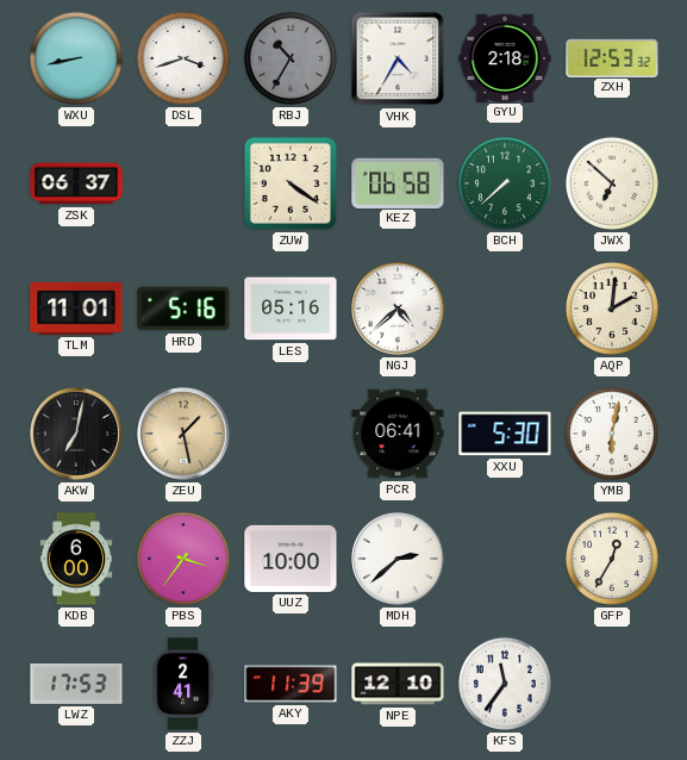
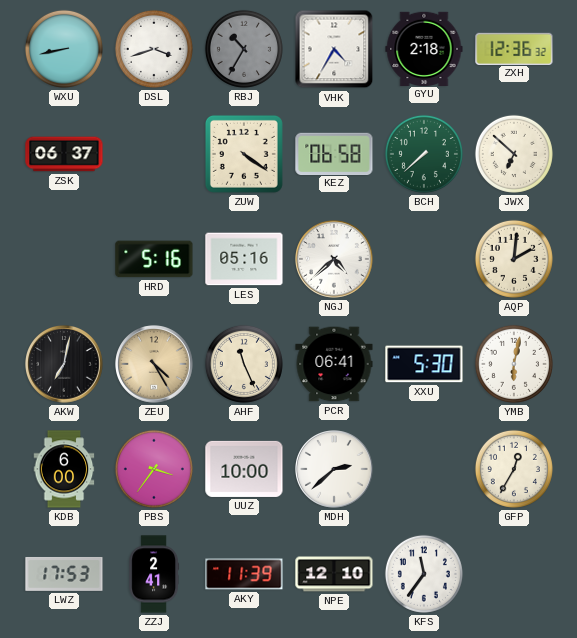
ZXH: 12:53 -> 12:36
TLM: 11:01 -> none
ZEU: 1:28 -> 4:25
AHF: none -> 11:26
